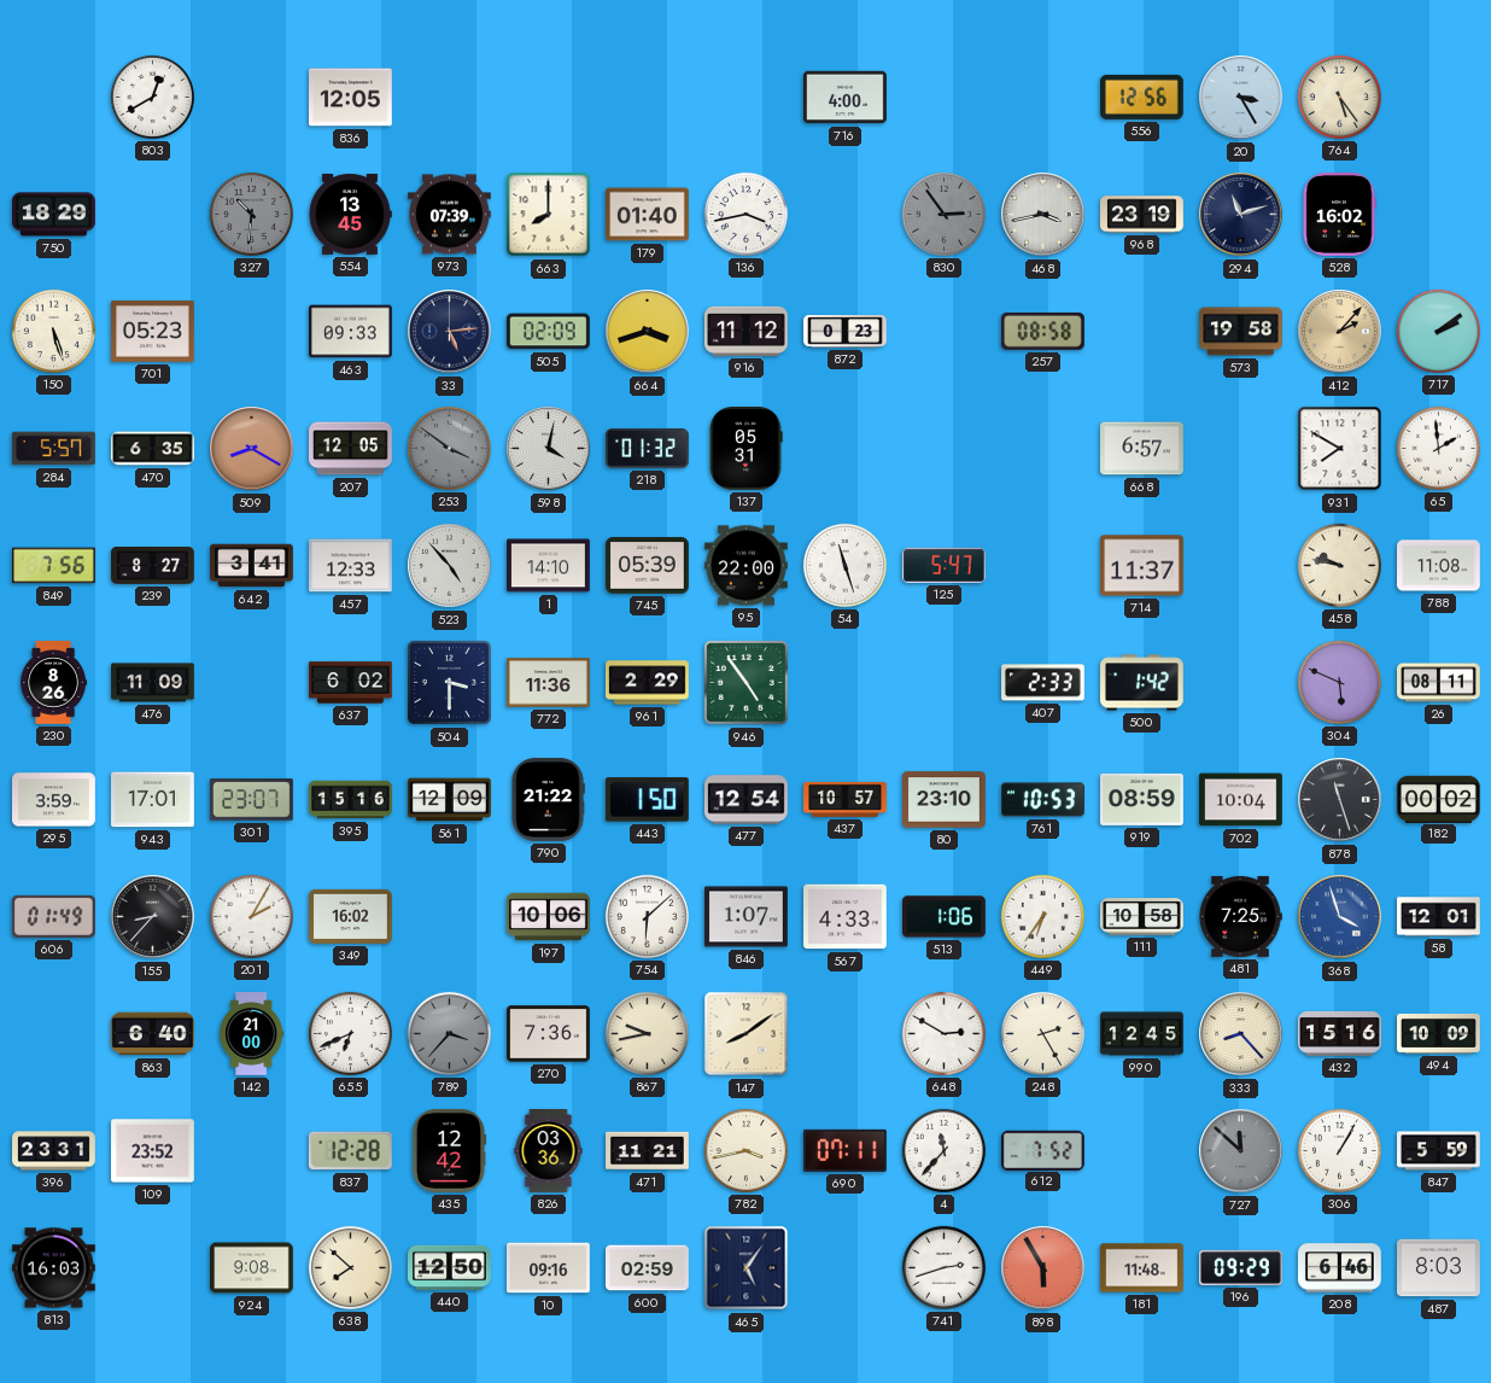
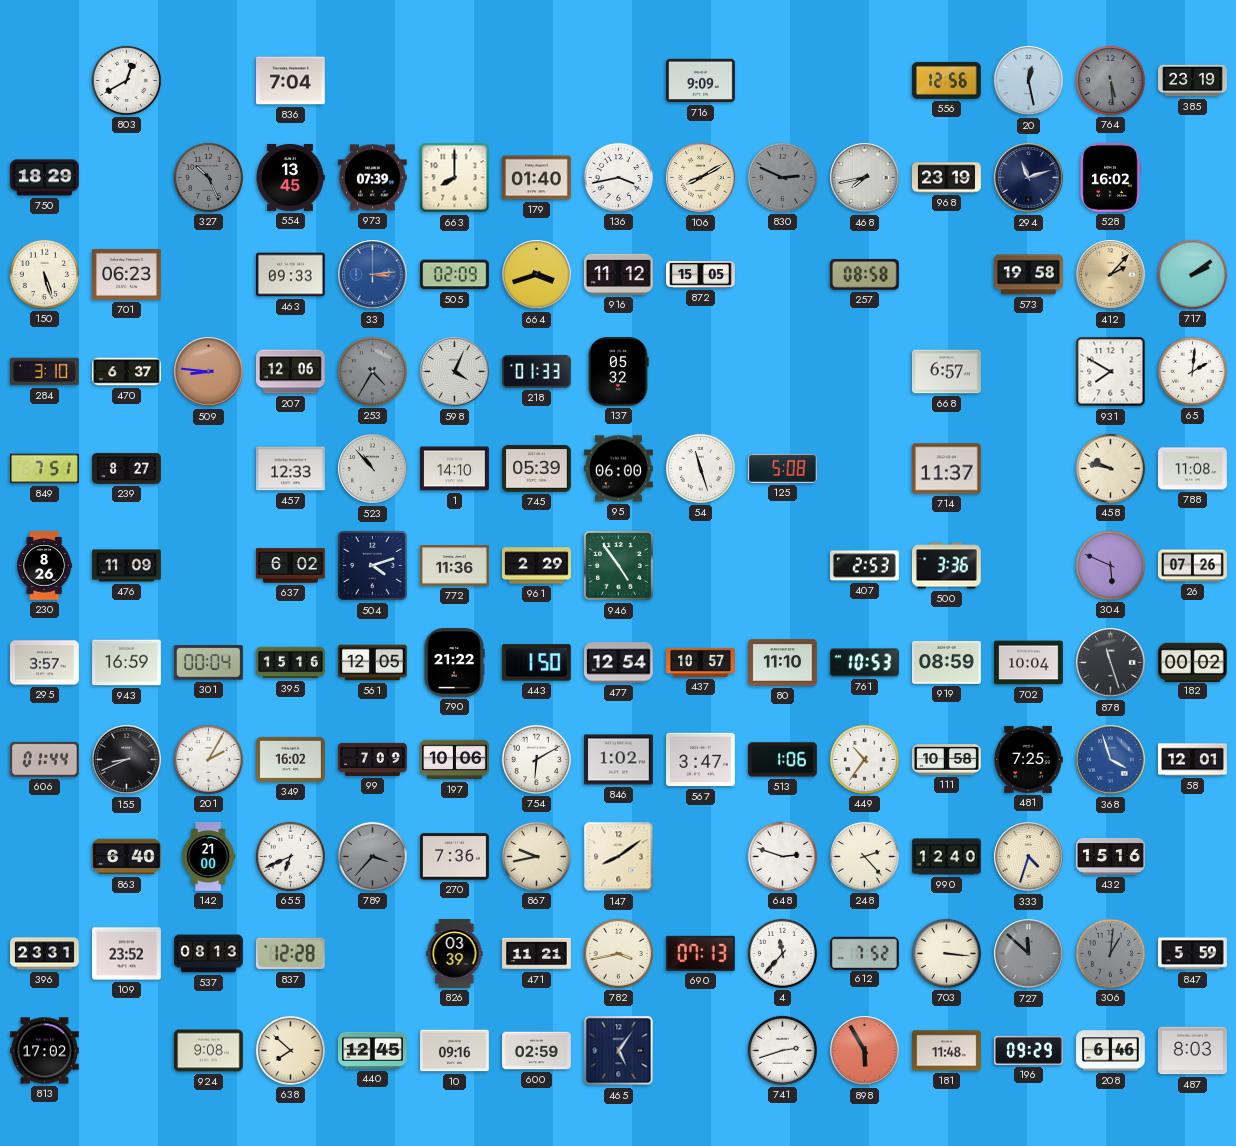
836: 12:05 -> 7:04
716: 4:00 -> 9:09
20: 3:25 -> 12:28
764: 5:24 -> 5:29
764 dial: cream -> grey
385: none -> 23:19
327: 10:31 -> 10:26
106: none -> 8:10
830: 2:54 -> 2:49
468: 3:43 -> 7:43
701: 05:23 -> 06:23
33: 5:14 -> 3:14
33 dial: navy -> blue
872: 0:23 -> 15:05
284: 5:57 -> 3:10
470: 6:35 -> 6:37
509: 8:20 -> 8:46
207: 12:05 -> 12:06
253: 3:51 -> 4:35
598: 4:02 -> 4:04
218: 01:32 -> 01:33
137: 05:31 -> 05:32
65: 1:59 -> 2:01
849: 7:56 -> 7:51
642: 3:41 -> none
523: 4:53 -> 10:53
95: 22:00 -> 06:00
125: 5:47 -> 5:08
504: 3:30 -> 4:12
407: 2:33 -> 2:53
500: 1:42 -> 3:36
26: 08:11 -> 07:26
295: 3:59 -> 3:57
943: 17:01 -> 16:59
301: 23:07 -> 00:04
561: 12:09 -> 12:05
80: 23:10 -> 11:10
606: 01:49 -> 01:44
155: 8:37 -> 8:41
99: none -> 7:09
754: 6:08 -> 6:10
846: 1:07 -> 1:02
567: 4:33 -> 3:47
449: 6:36 -> 10:36
648: 2:50 -> 2:48
248: 2:25 -> 2:23
990: 12:45 -> 12:40
333: 8:23 -> 4:33
494: 10:09 -> none
537: none -> 08:13
435: 12:42 -> none
826: 03:36 -> 03:39
690: 07:11 -> 07:13
703: none -> 3:16
306: 1:05 -> 1:01
306 dial: white -> grey
813: 16:03 -> 17:02
440: 12:50 -> 12:45
